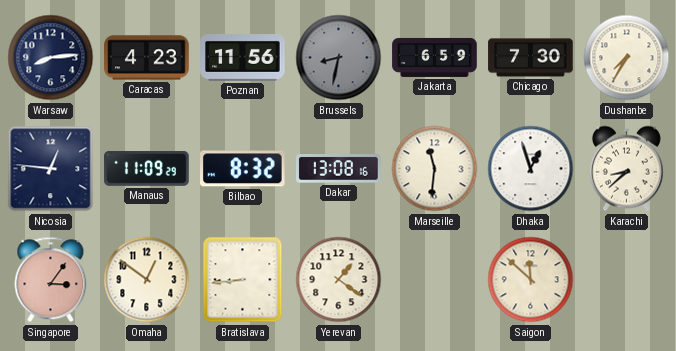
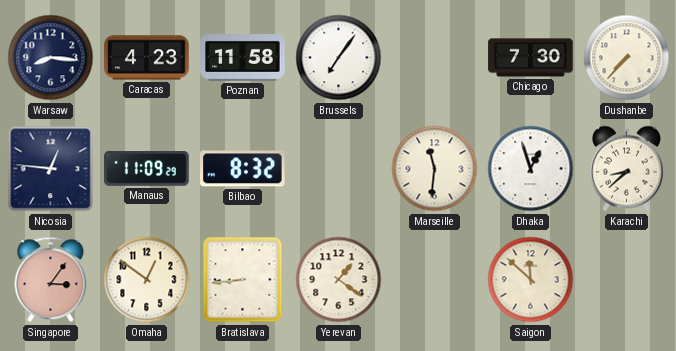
Warsaw: 8:14 -> 8:16
Poznan: 11:56 -> 11:58
Brussels: 8:32 -> 7:06
Brussels dial: grey -> white
Jakarta: 6:59 -> none
Dushanbe: 7:35 -> 7:37
Dakar: 13:08 -> none
